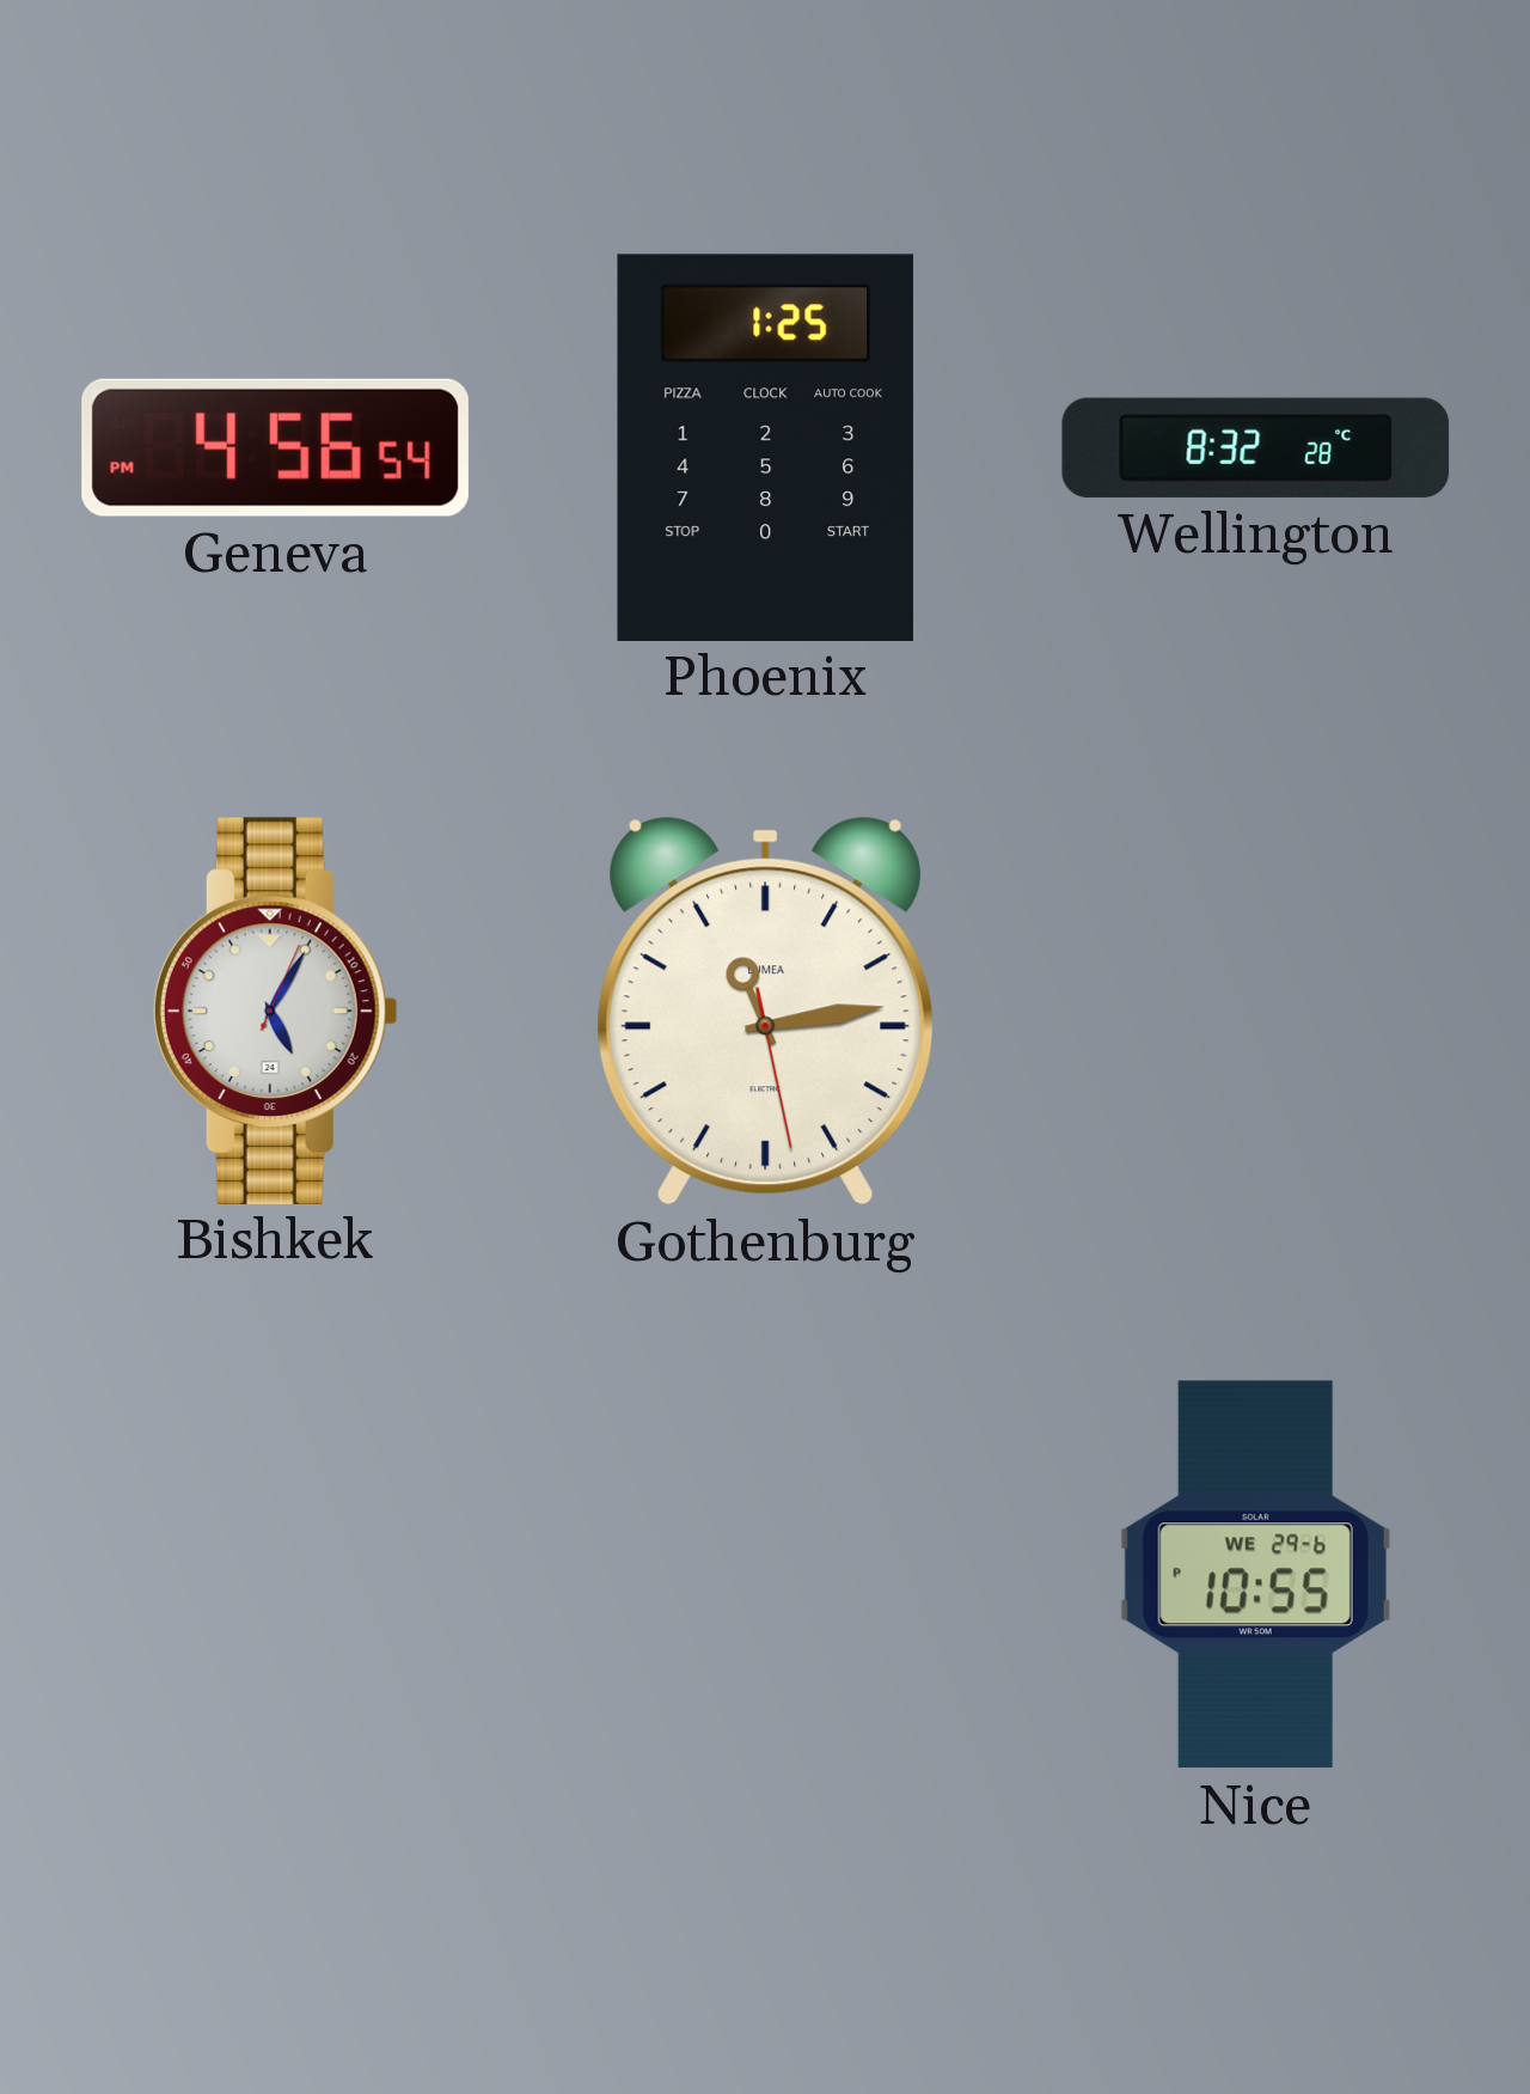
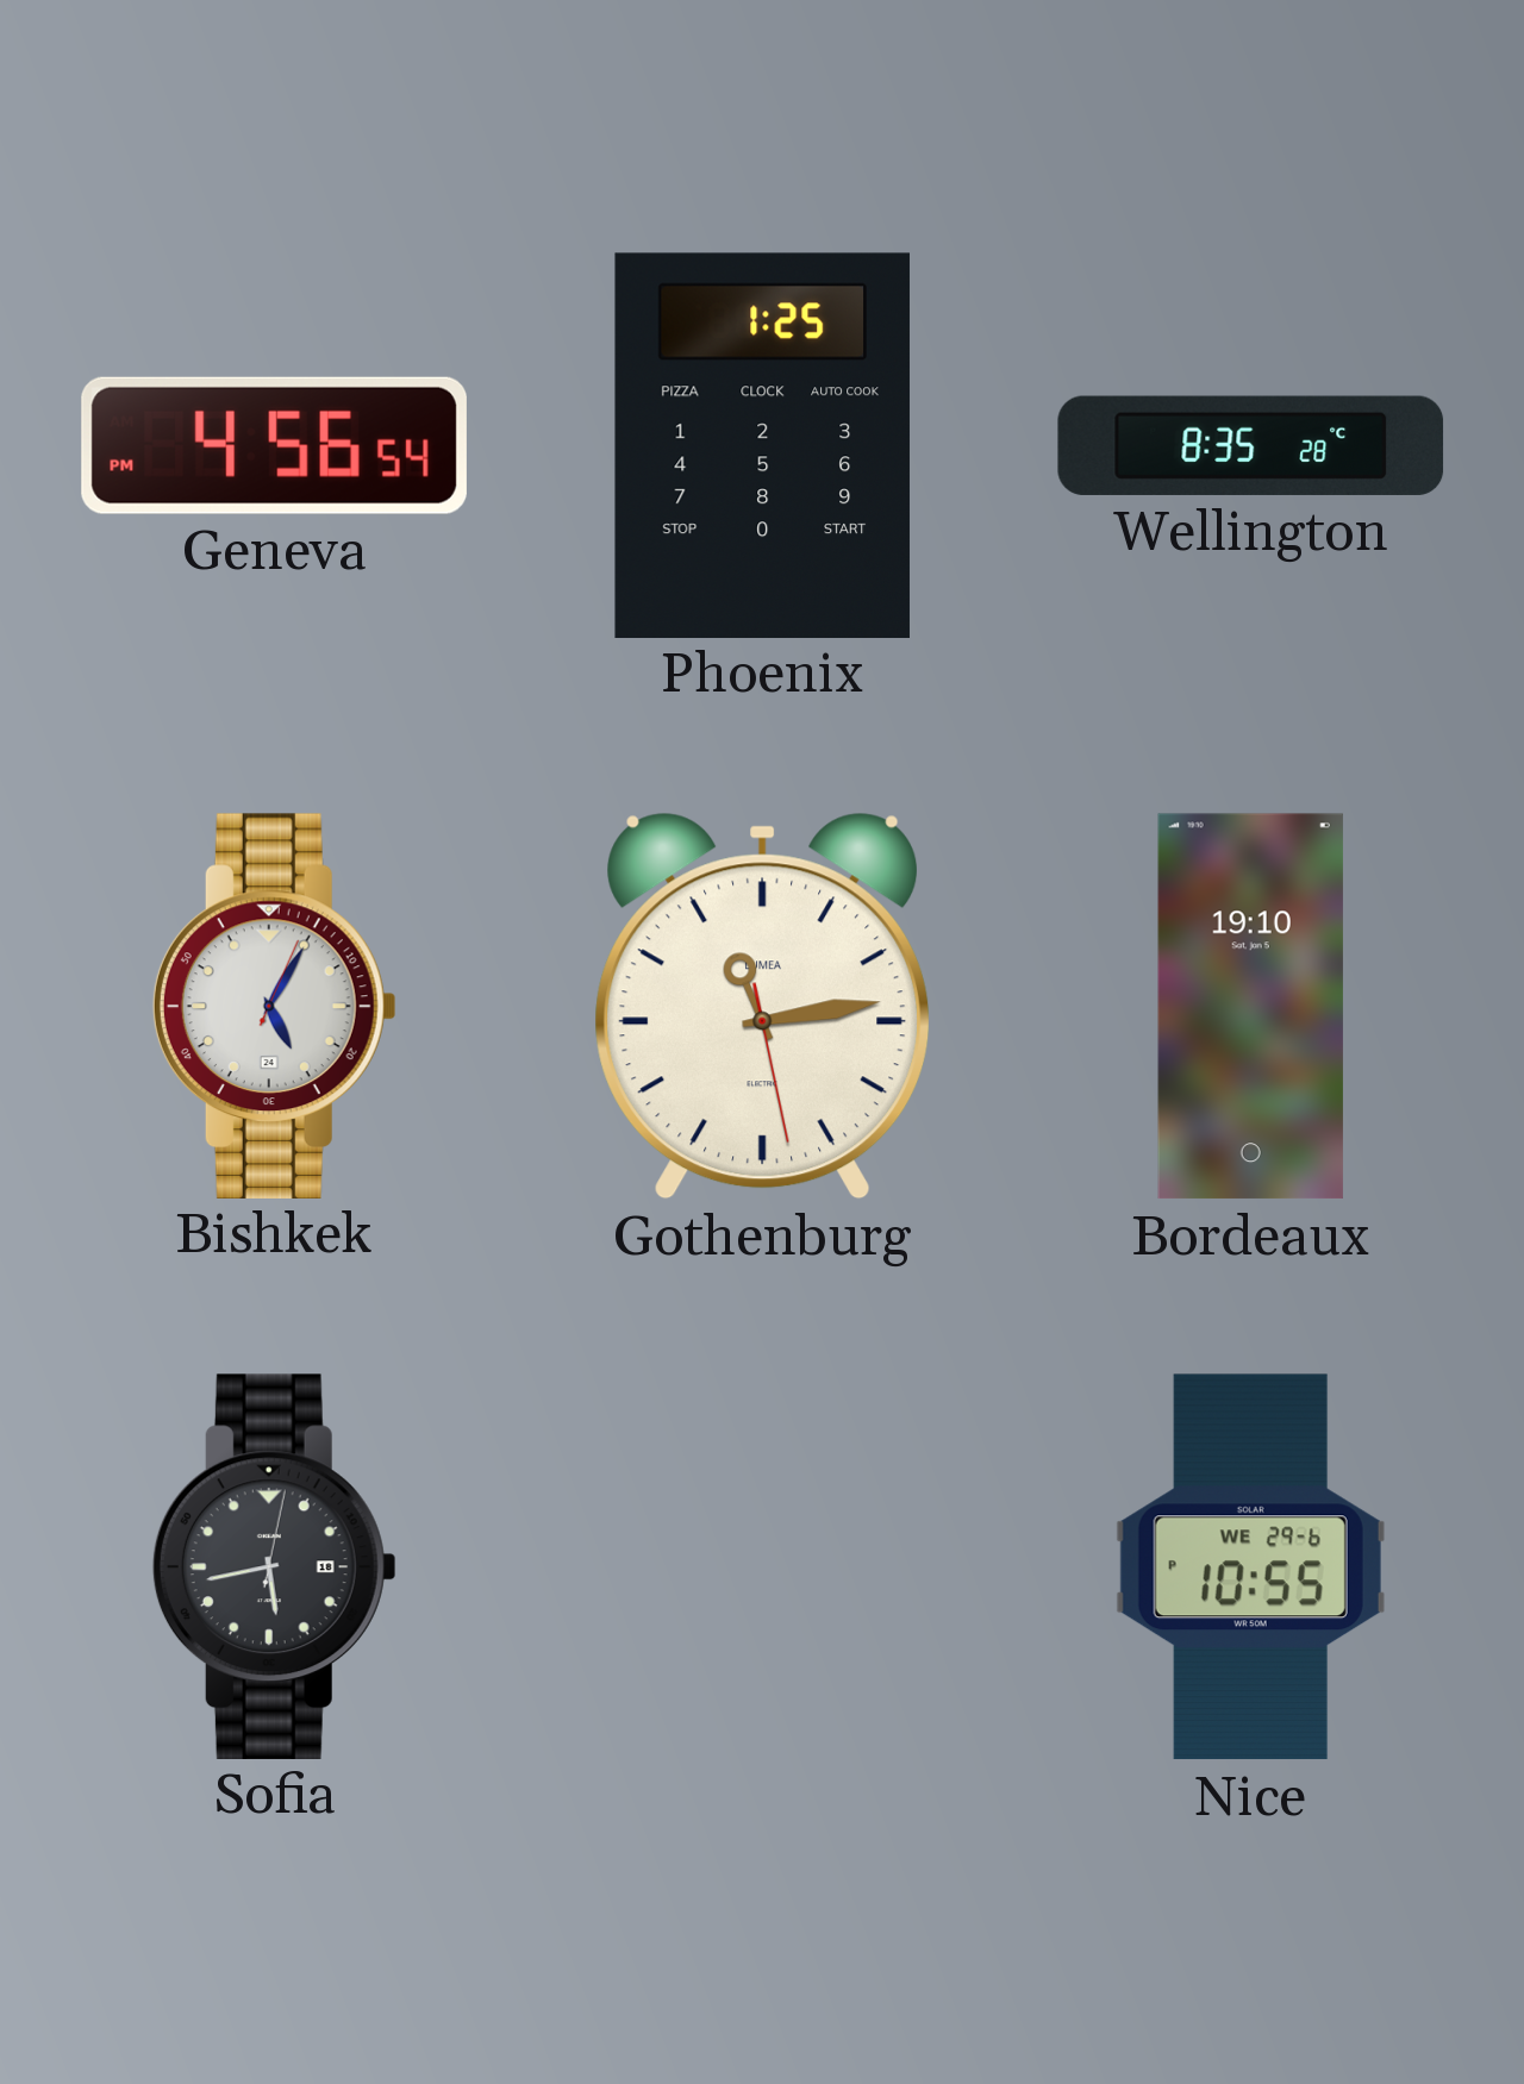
Wellington: 8:32 -> 8:35
Bordeaux: none -> 19:10
Sofia: none -> 5:43
